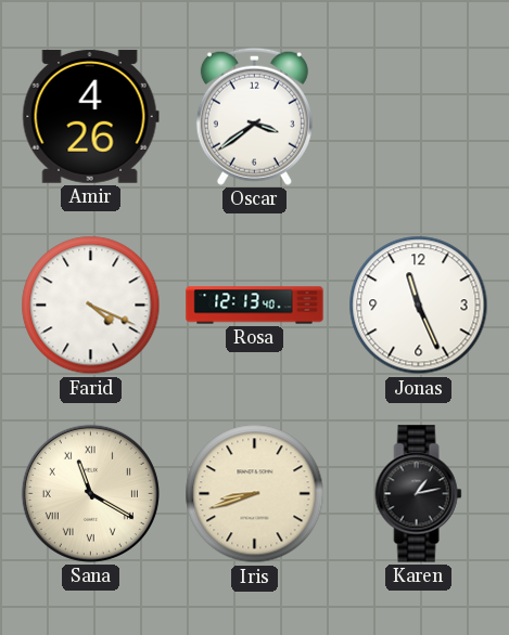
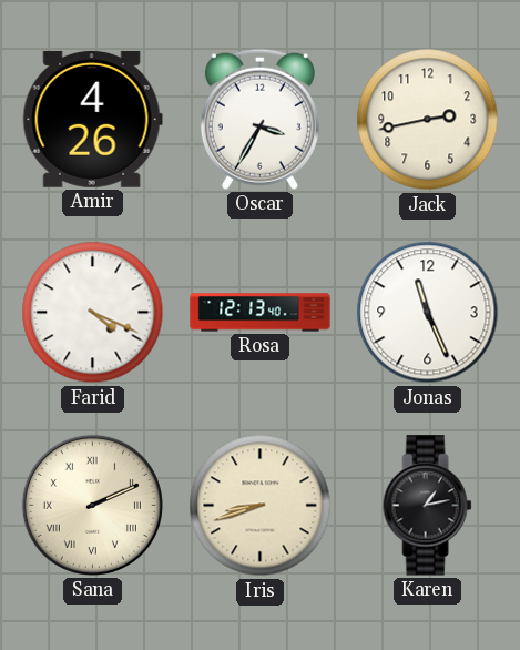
Oscar: 3:39 -> 3:35
Jack: none -> 2:43
Sana: 11:20 -> 2:11
